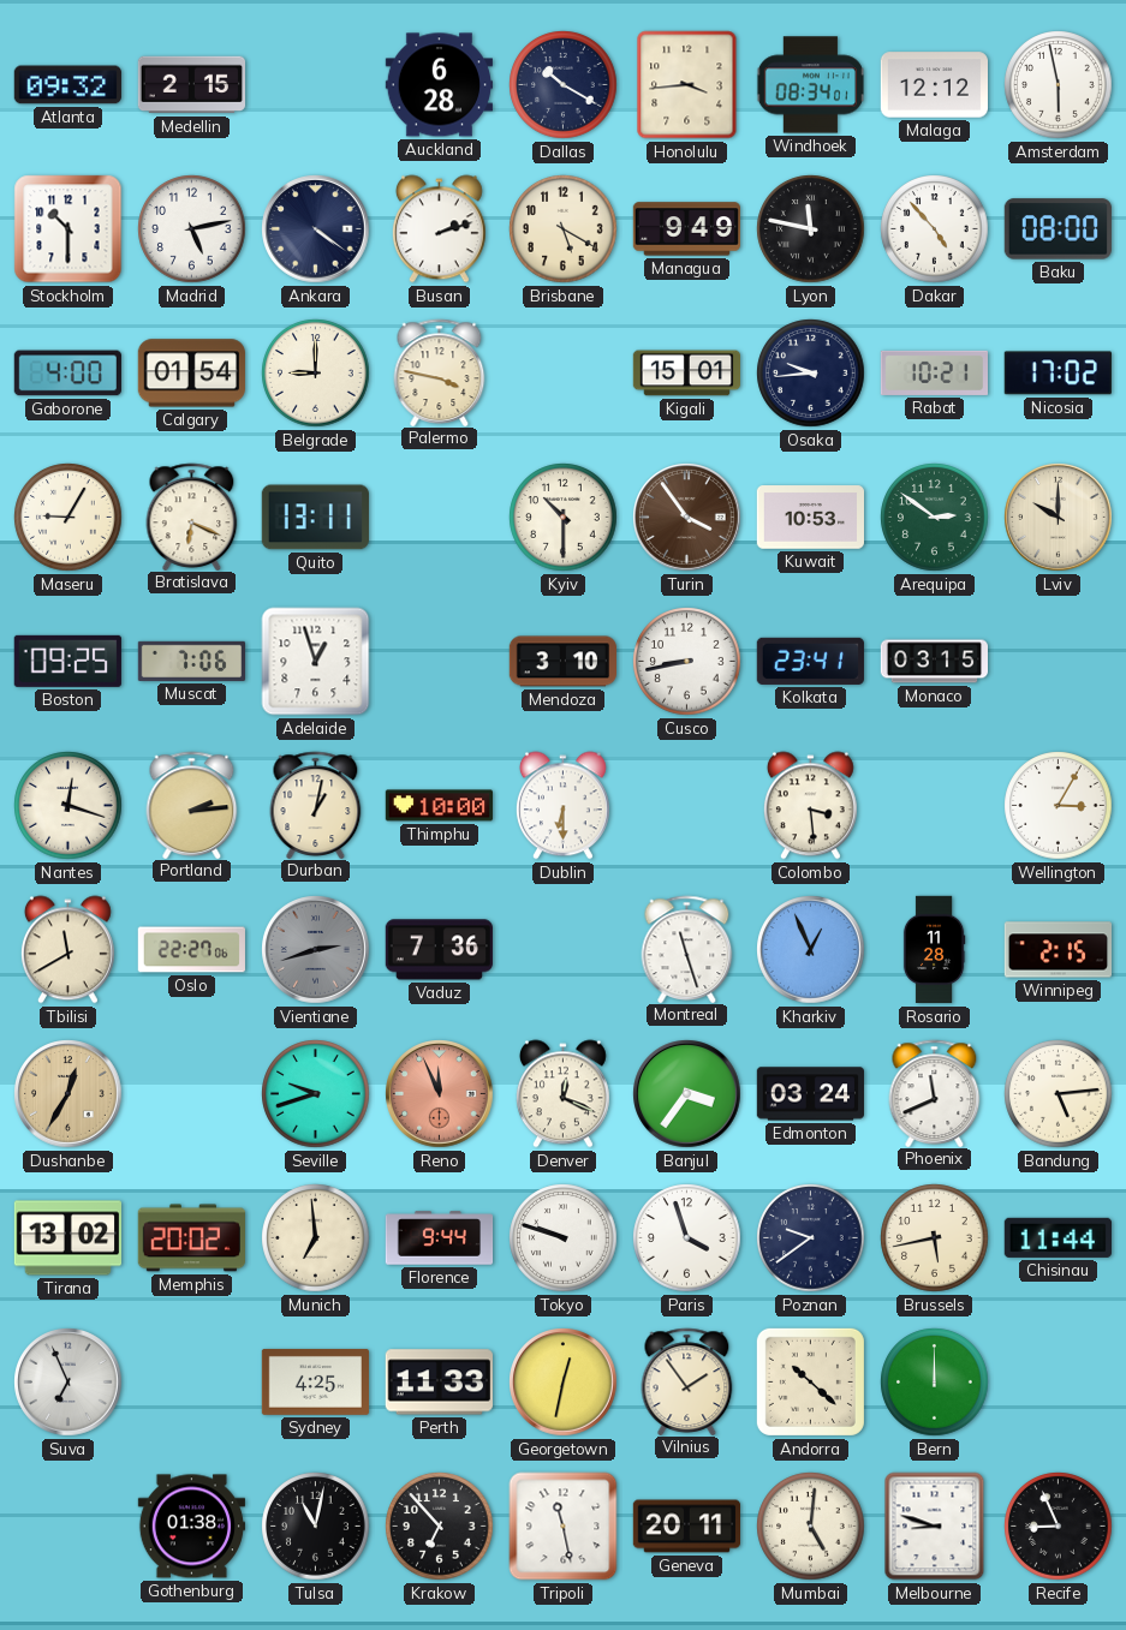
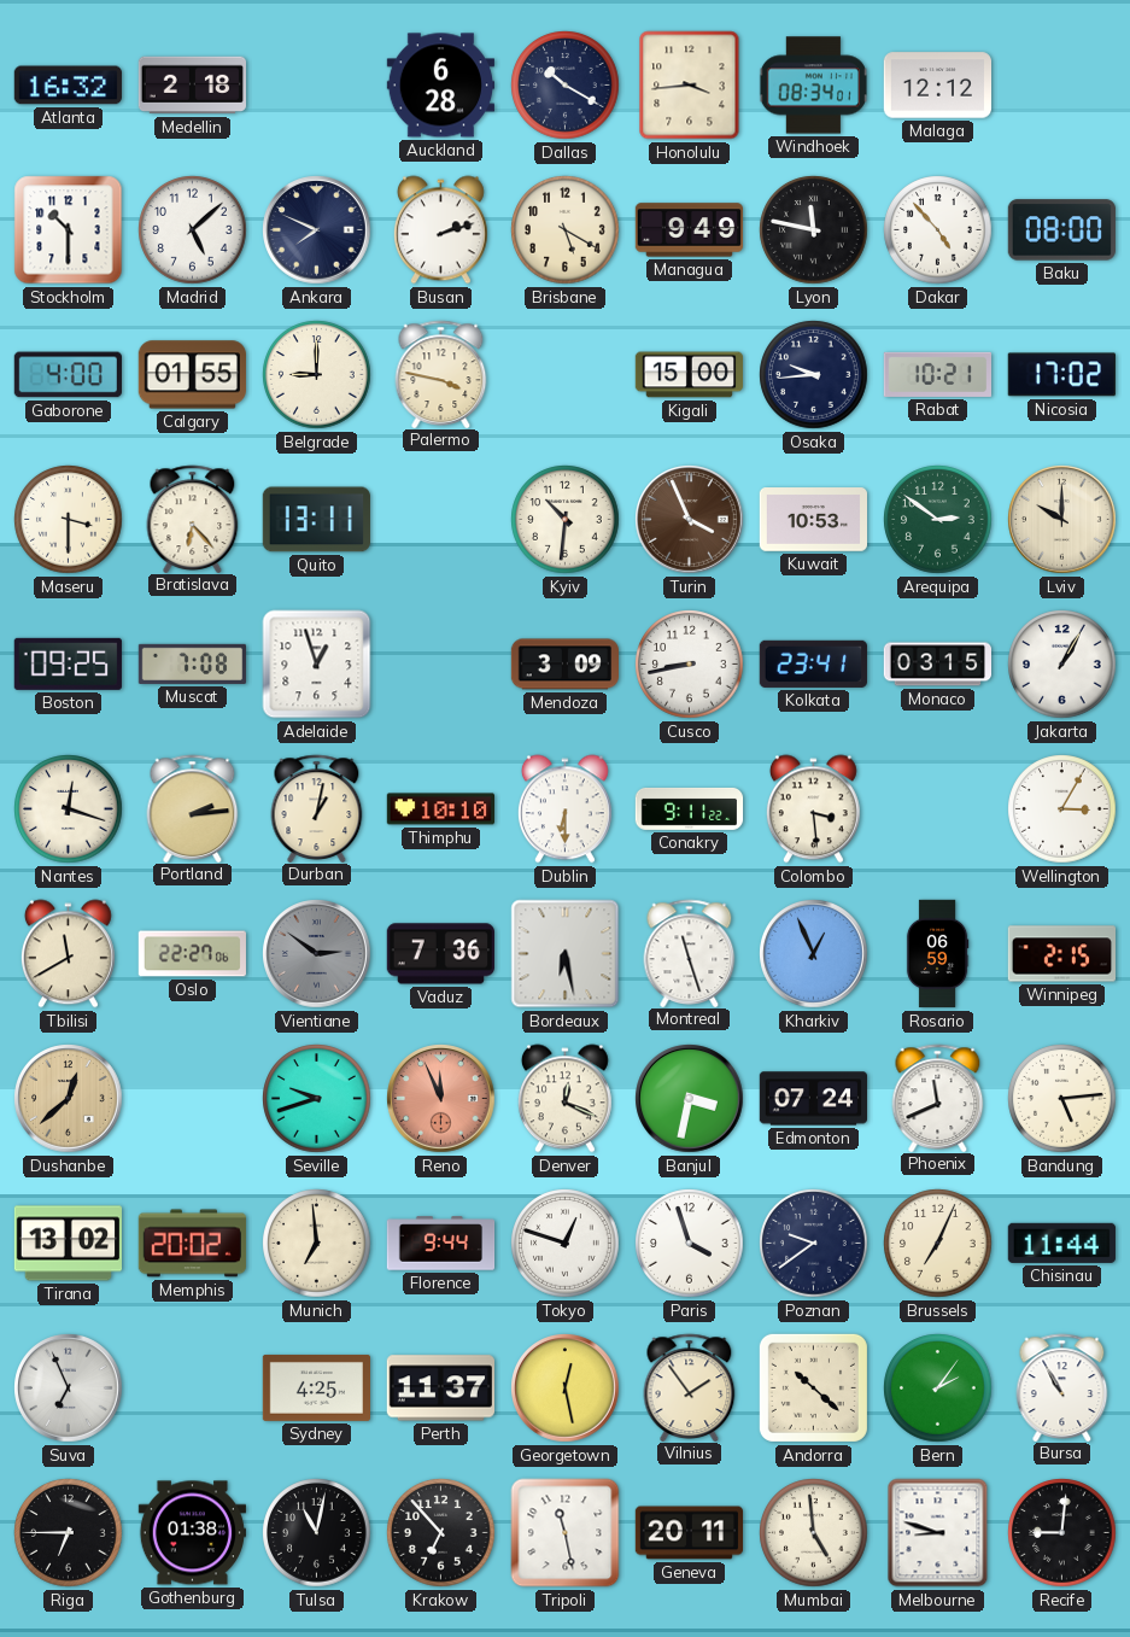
Atlanta: 09:32 -> 16:32
Medellin: 2:15 -> 2:18
Amsterdam: 5:58 -> none
Madrid: 5:13 -> 5:08
Ankara: 4:21 -> 7:49
Calgary: 01:54 -> 01:55
Kigali: 15:01 -> 15:00
Maseru: 9:05 -> 3:30
Bratislava: 6:19 -> 6:23
Kyiv: 10:30 -> 10:31
Turin: 3:54 -> 3:56
Muscat: 7:06 -> 7:08
Mendoza: 3:10 -> 3:09
Jakarta: none -> 1:05
Thimphu: 10:00 -> 10:10
Conakry: none -> 9:11
Vientiane: 2:42 -> 2:51
Bordeaux: none -> 6:28
Rosario: 11:28 -> 06:59
Dushanbe: 12:35 -> 12:38
Banjul: 3:36 -> 3:32
Edmonton: 03:24 -> 07:24
Tokyo: 9:48 -> 12:48
Brussels: 5:43 -> 7:04
Perth: 11:33 -> 11:37
Georgetown: 12:32 -> 12:28
Bern: 12:00 -> 2:06
Bursa: none -> 10:55
Riga: none -> 6:45
Mumbai: 5:01 -> 4:59
Recife: 8:56 -> 9:01
